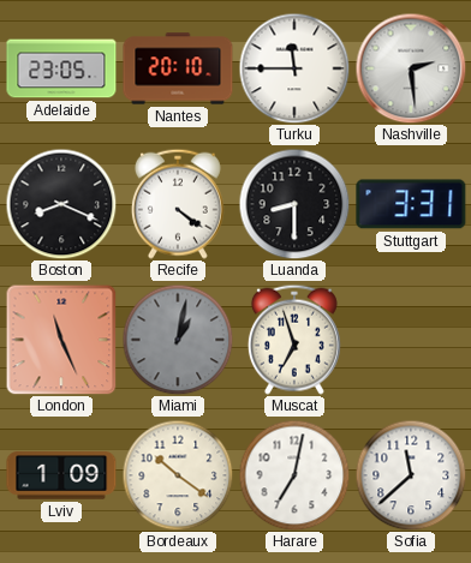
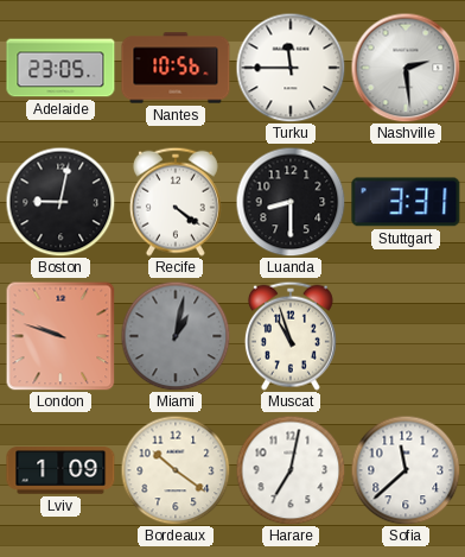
Nantes: 20:10 -> 10:56
Boston: 8:19 -> 9:02
London: 11:26 -> 9:48
Muscat: 6:57 -> 10:57
